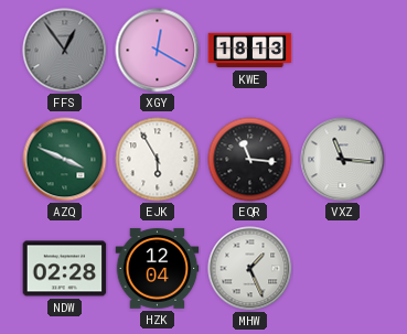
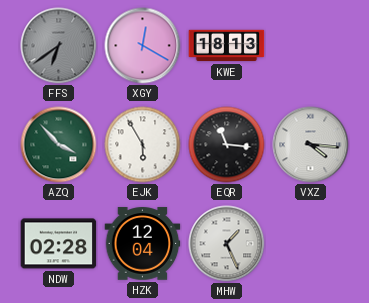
FFS: 12:54 -> 6:39
AZQ: 3:49 -> 3:53
VXZ: 11:16 -> 4:16
